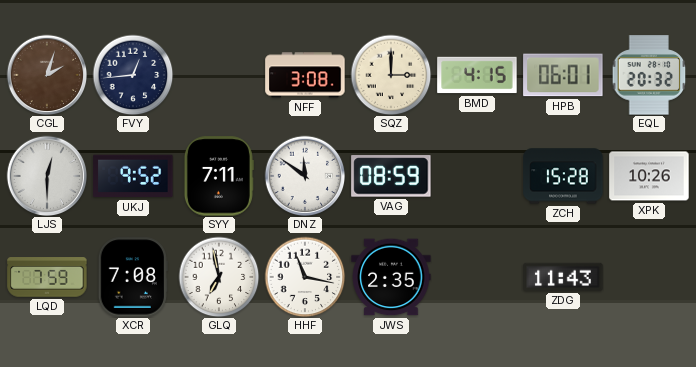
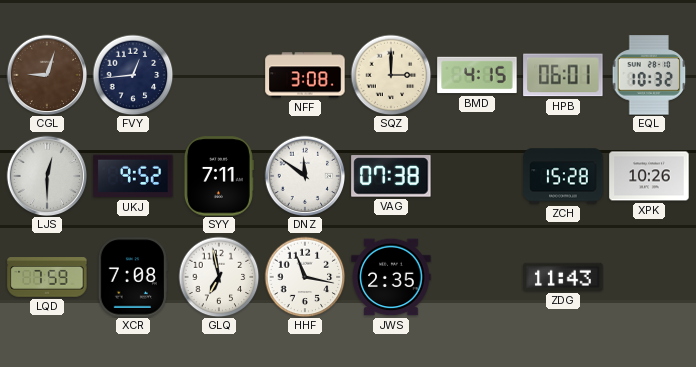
CGL: 2:03 -> 9:03
EQL: 20:32 -> 10:32
VAG: 08:59 -> 07:38
